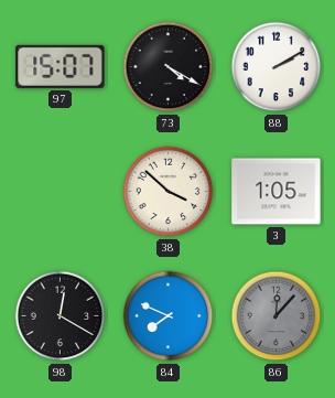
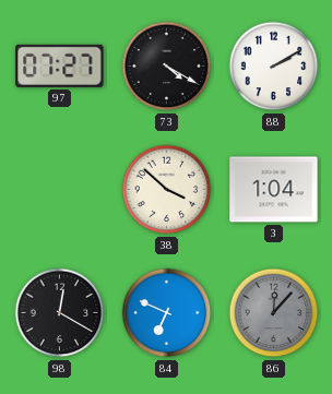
97: 15:07 -> 07:27
3: 1:05 -> 1:04
84: 7:49 -> 6:49
